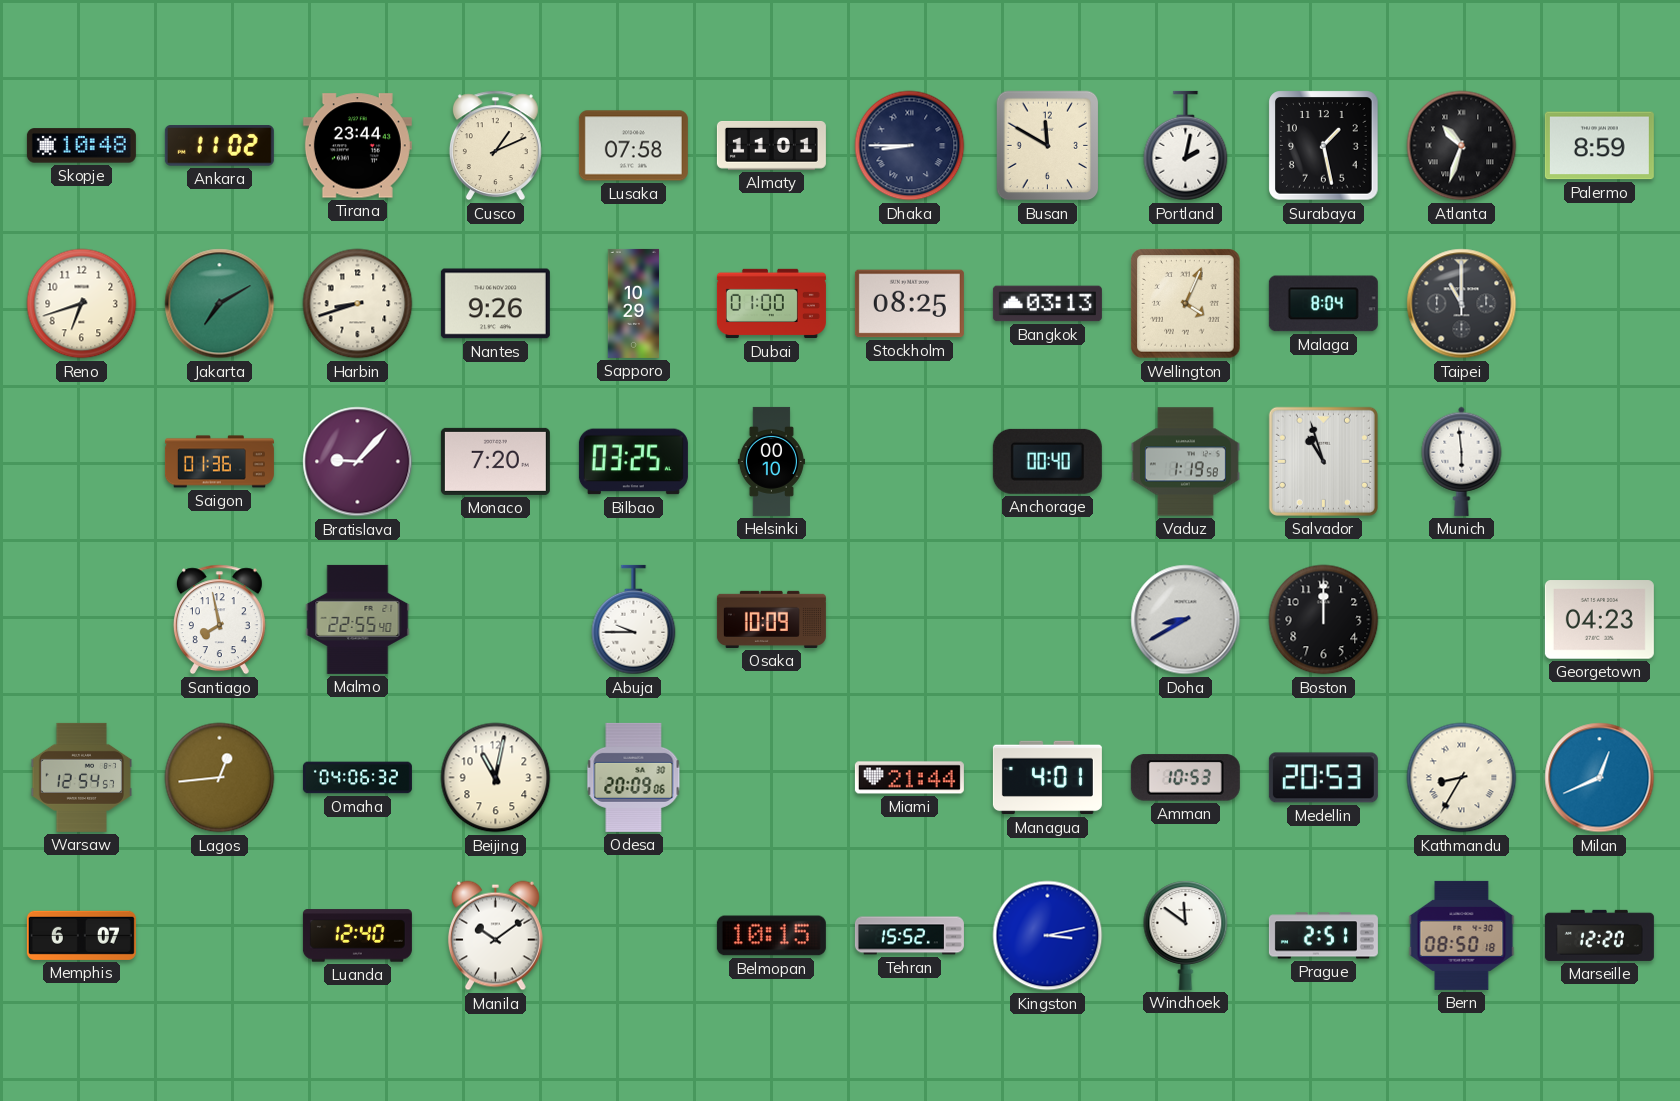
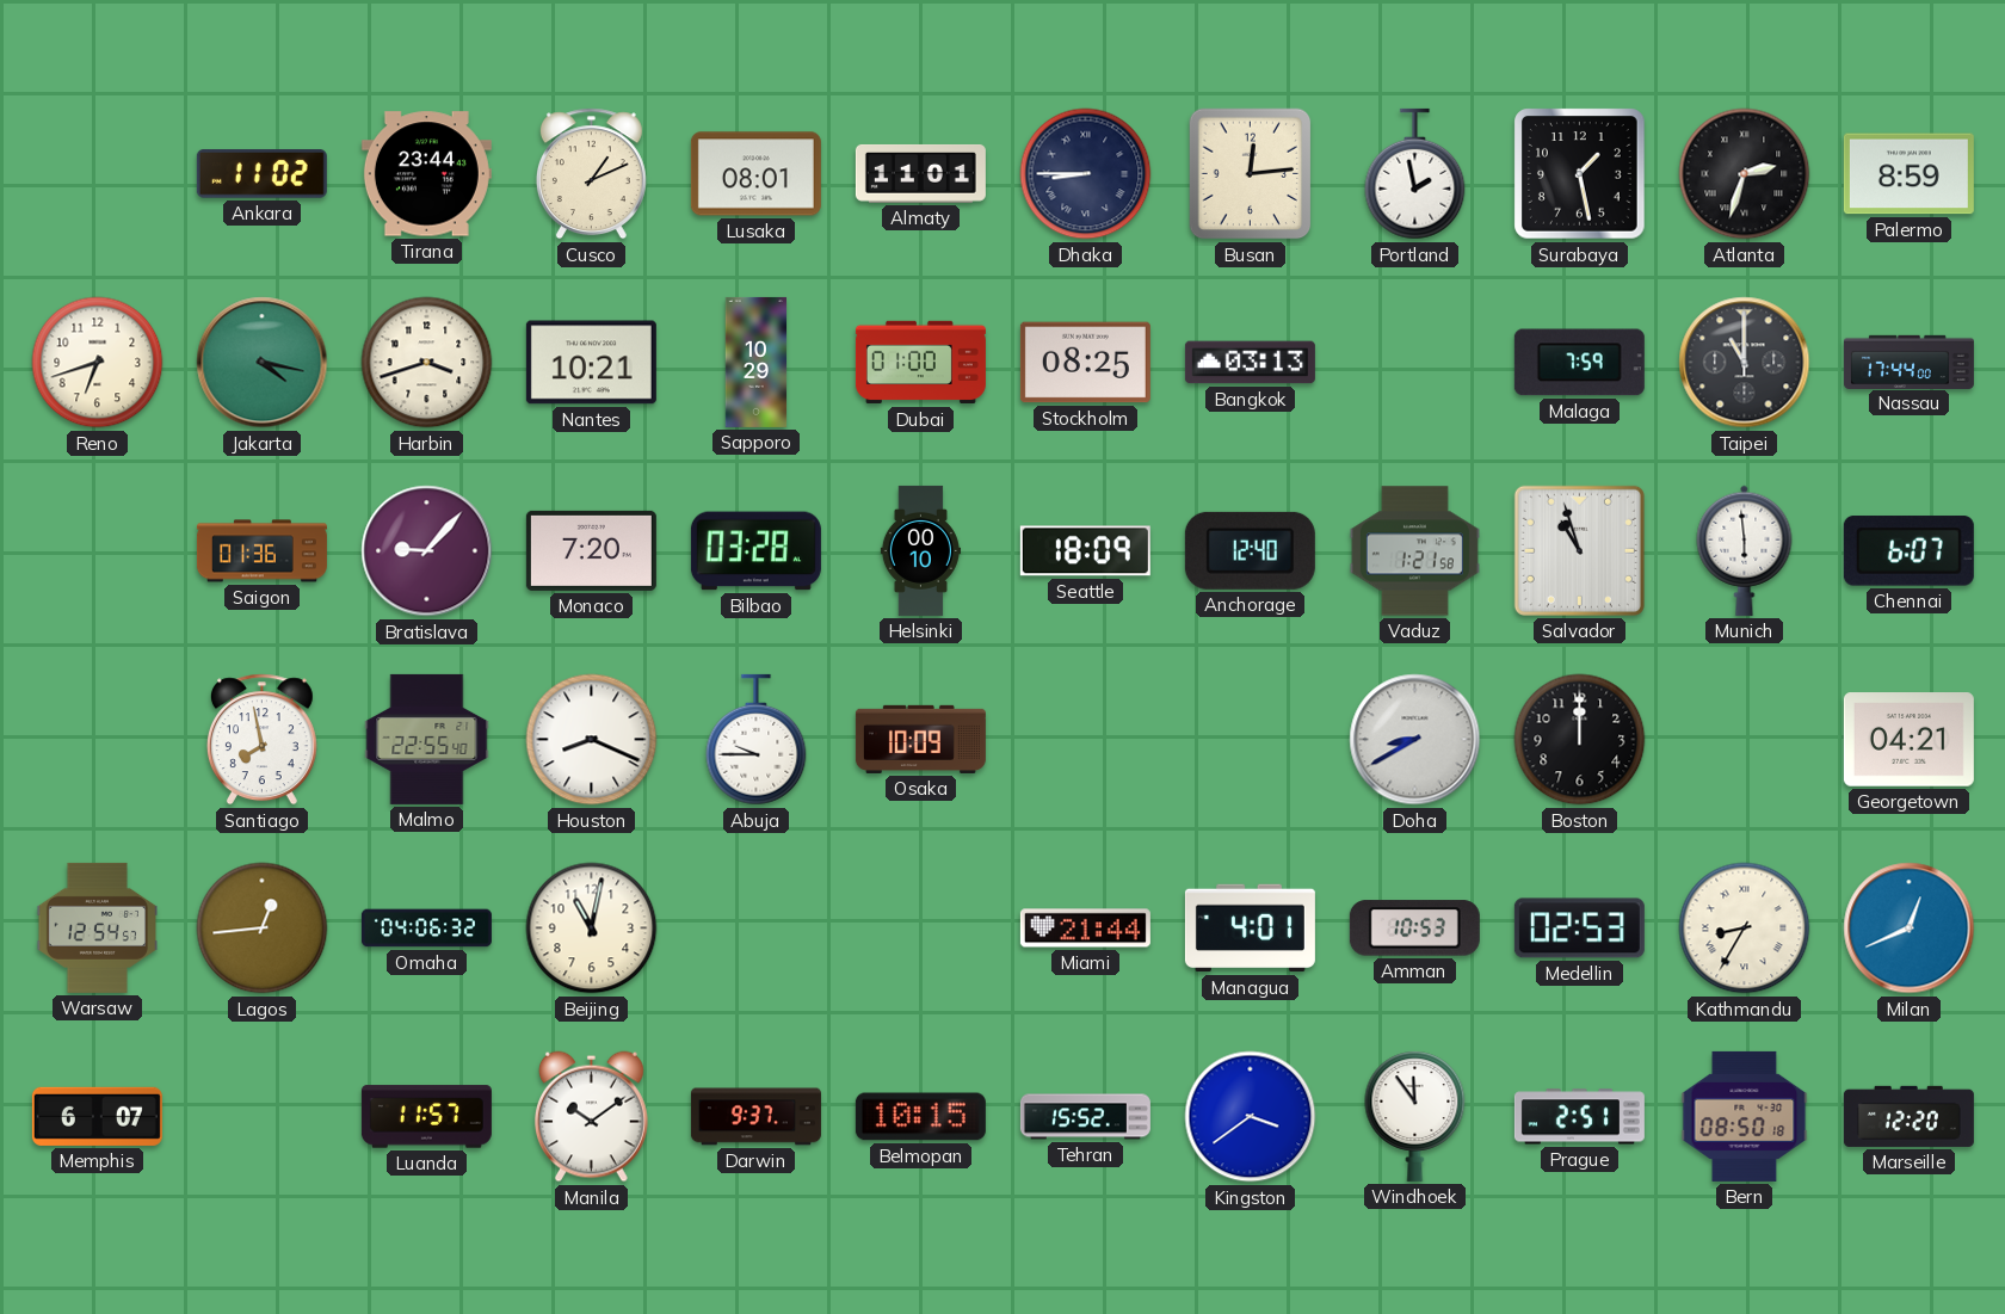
Skopje: 10:48 -> none
Lusaka: 07:58 -> 08:01
Busan: 11:50 -> 12:14
Portland: 2:02 -> 1:58
Atlanta: 10:33 -> 2:33
Jakarta: 7:10 -> 4:17
Harbin: 8:42 -> 3:42
Nantes: 9:26 -> 10:21
Wellington: 4:04 -> none
Malaga: 8:04 -> 7:59
Nassau: none -> 17:44
Bilbao: 03:25 -> 03:28
Seattle: none -> 18:09
Anchorage: 00:40 -> 12:40
Vaduz: 1:19 -> 1:21
Chennai: none -> 6:07
Houston: none -> 8:19
Georgetown: 04:23 -> 04:21
Odesa: 20:09 -> none
Medellin: 20:53 -> 02:53
Luanda: 12:40 -> 11:57
Darwin: none -> 9:37
Kingston: 3:13 -> 3:39
Windhoek: 11:51 -> 11:54
